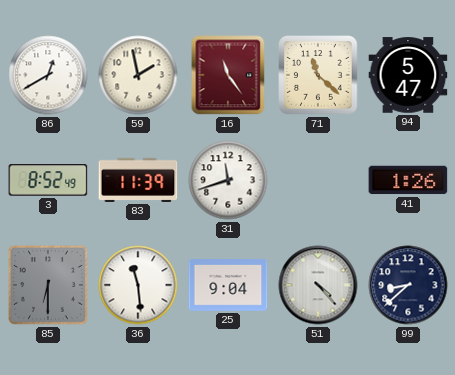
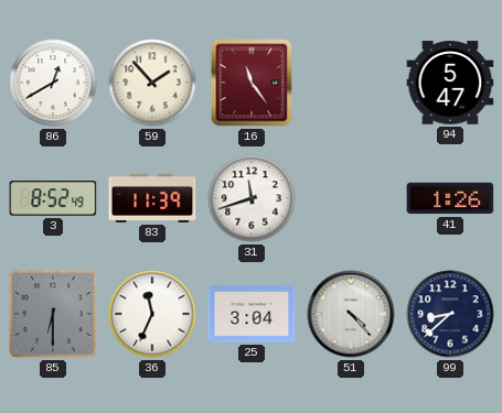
59: 1:58 -> 1:53
71: 11:22 -> none
36: 11:29 -> 11:34
25: 9:04 -> 3:04
